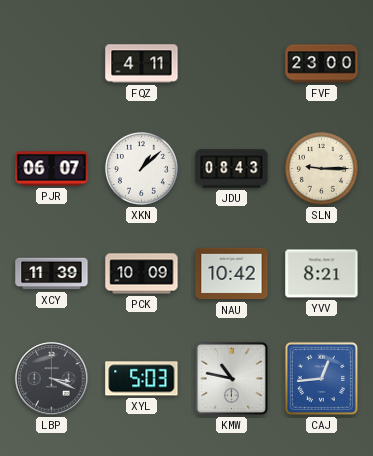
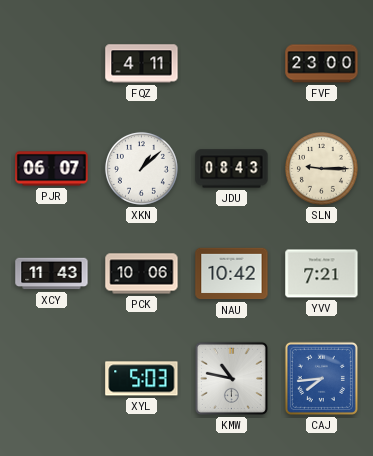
XCY: 11:39 -> 11:43
PCK: 10:09 -> 10:06
YVV: 8:21 -> 7:21
LBP: 3:19 -> none
CAJ: 12:44 -> 7:44
